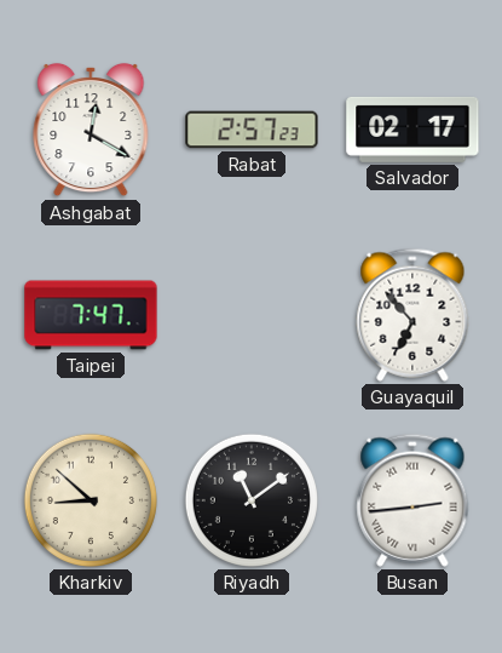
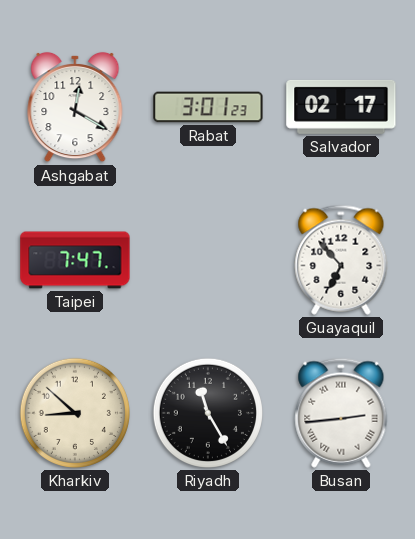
Rabat: 2:57 -> 3:01
Riyadh: 11:09 -> 11:25
